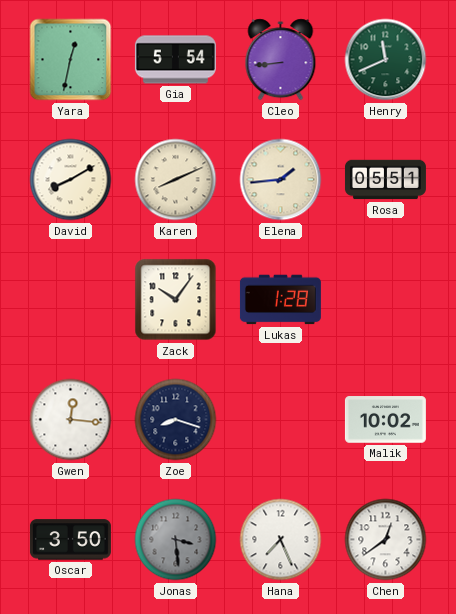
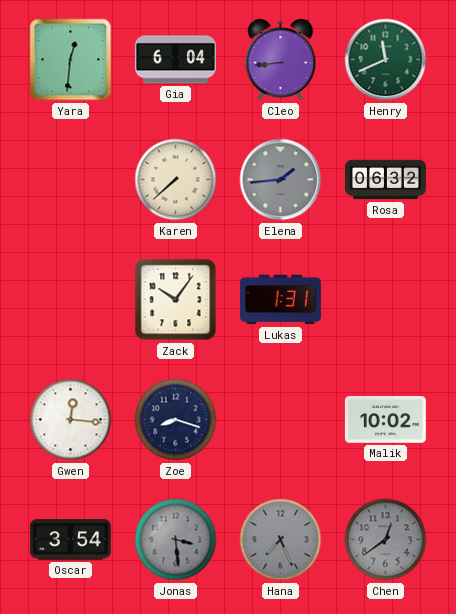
Yara: 12:32 -> 12:31
Gia: 5:54 -> 6:04
David: 8:10 -> none
Karen: 8:11 -> 7:38
Elena dial: cream -> grey
Rosa: 05:51 -> 06:32
Lukas: 1:28 -> 1:31
Oscar: 3:50 -> 3:54
Hana dial: white -> grey
Chen dial: white -> grey
